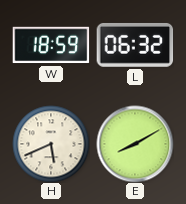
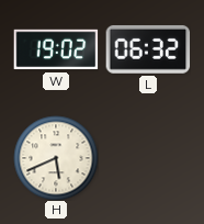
W: 18:59 -> 19:02
E: 8:10 -> none
